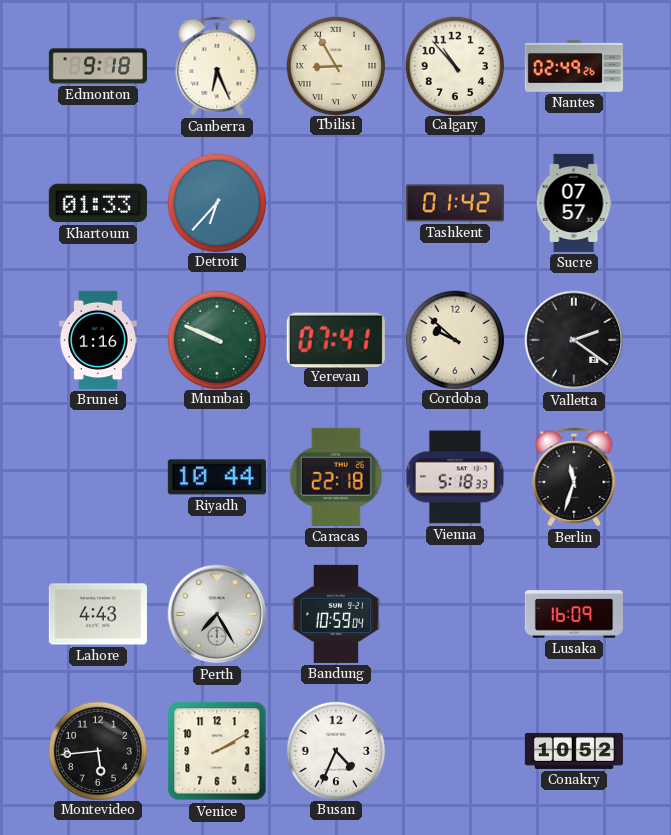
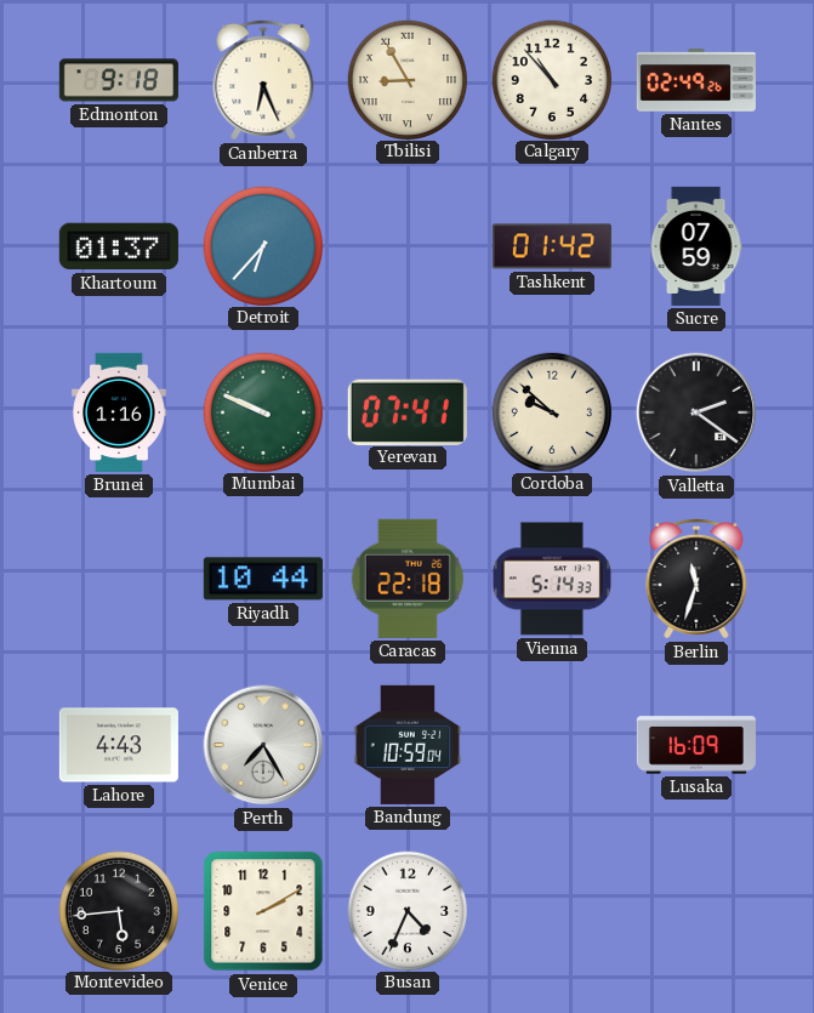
Khartoum: 01:33 -> 01:37
Sucre: 07:57 -> 07:59
Vienna: 5:18 -> 5:14
Conakry: 10:52 -> none
